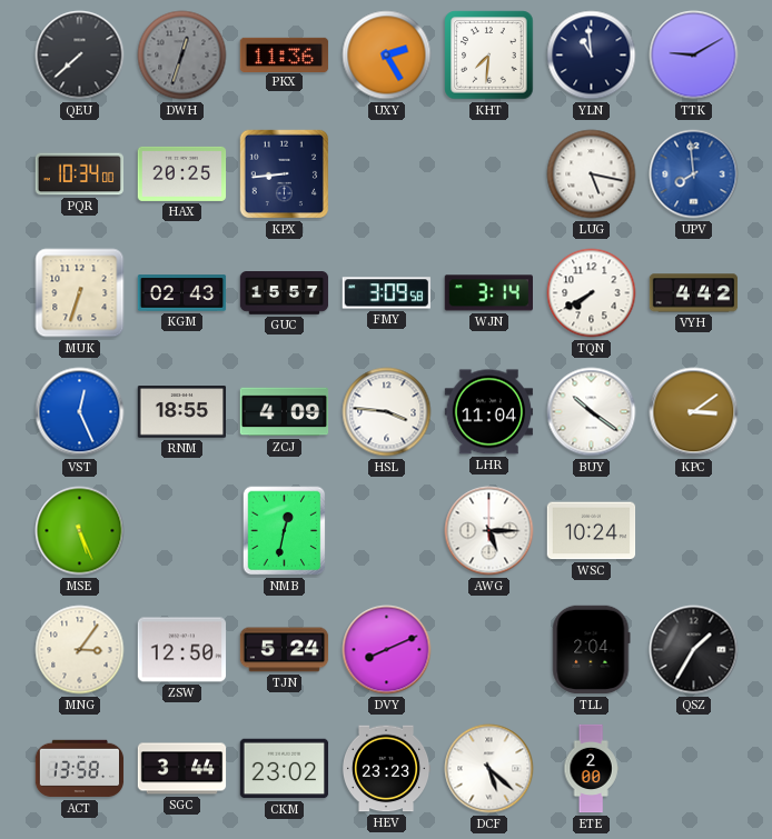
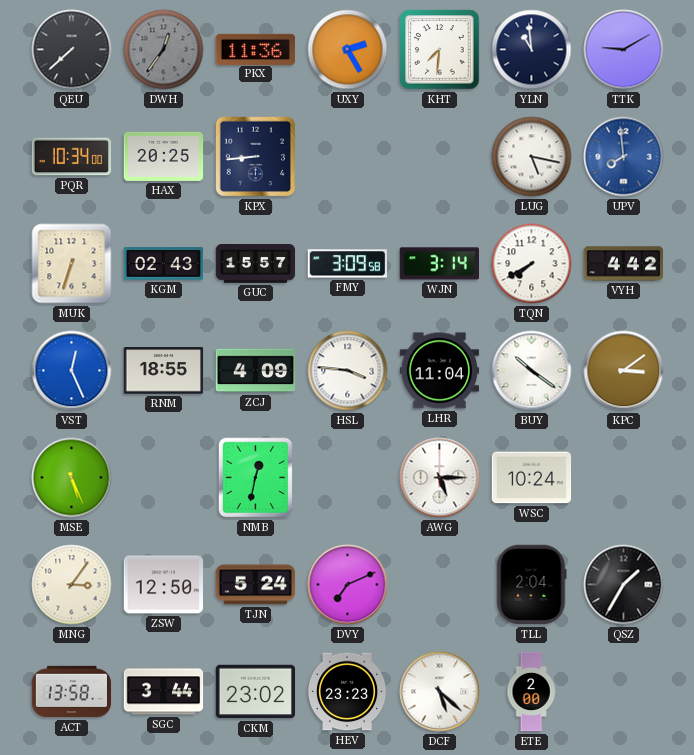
DWH: 12:33 -> 12:36
DVY: 8:11 -> 7:11
